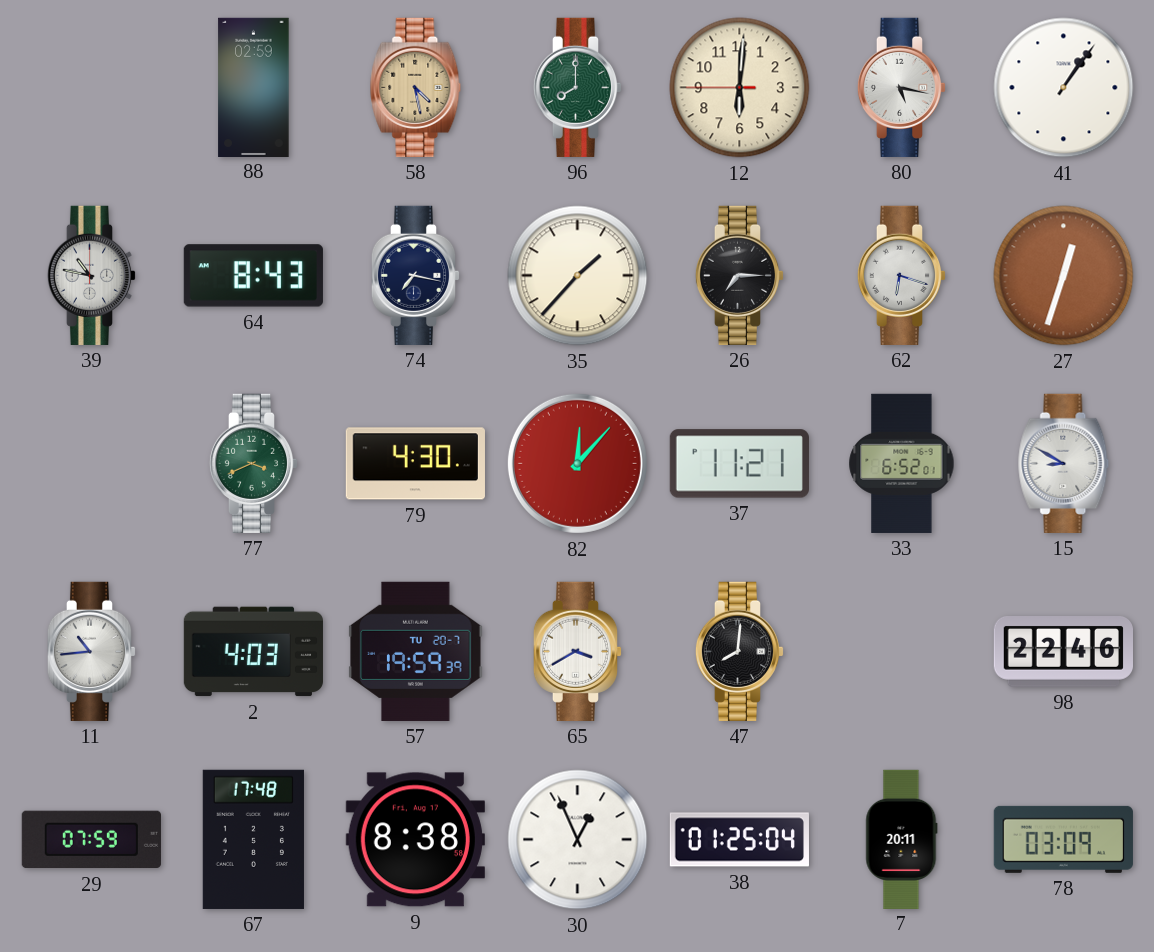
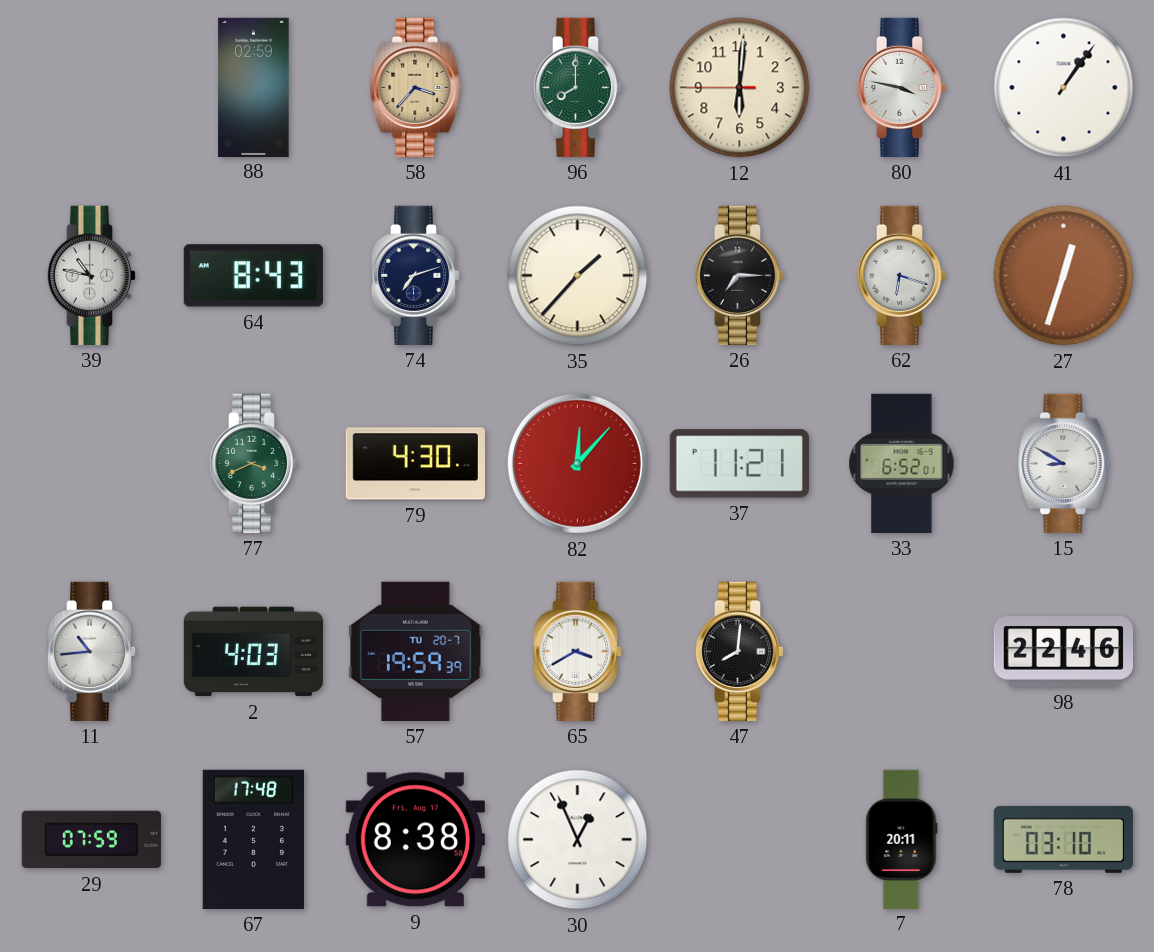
58: 4:28 -> 3:37
80: 5:17 -> 3:47
74: 7:17 -> 7:12
38: 01:25 -> none
78: 03:09 -> 03:10
